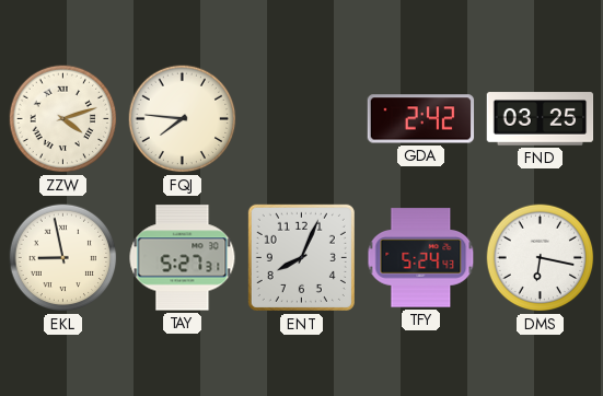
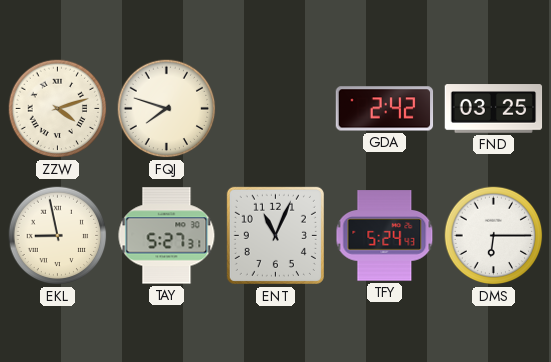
FQJ: 7:46 -> 7:48
ENT: 8:04 -> 11:04
DMS: 6:17 -> 6:15
